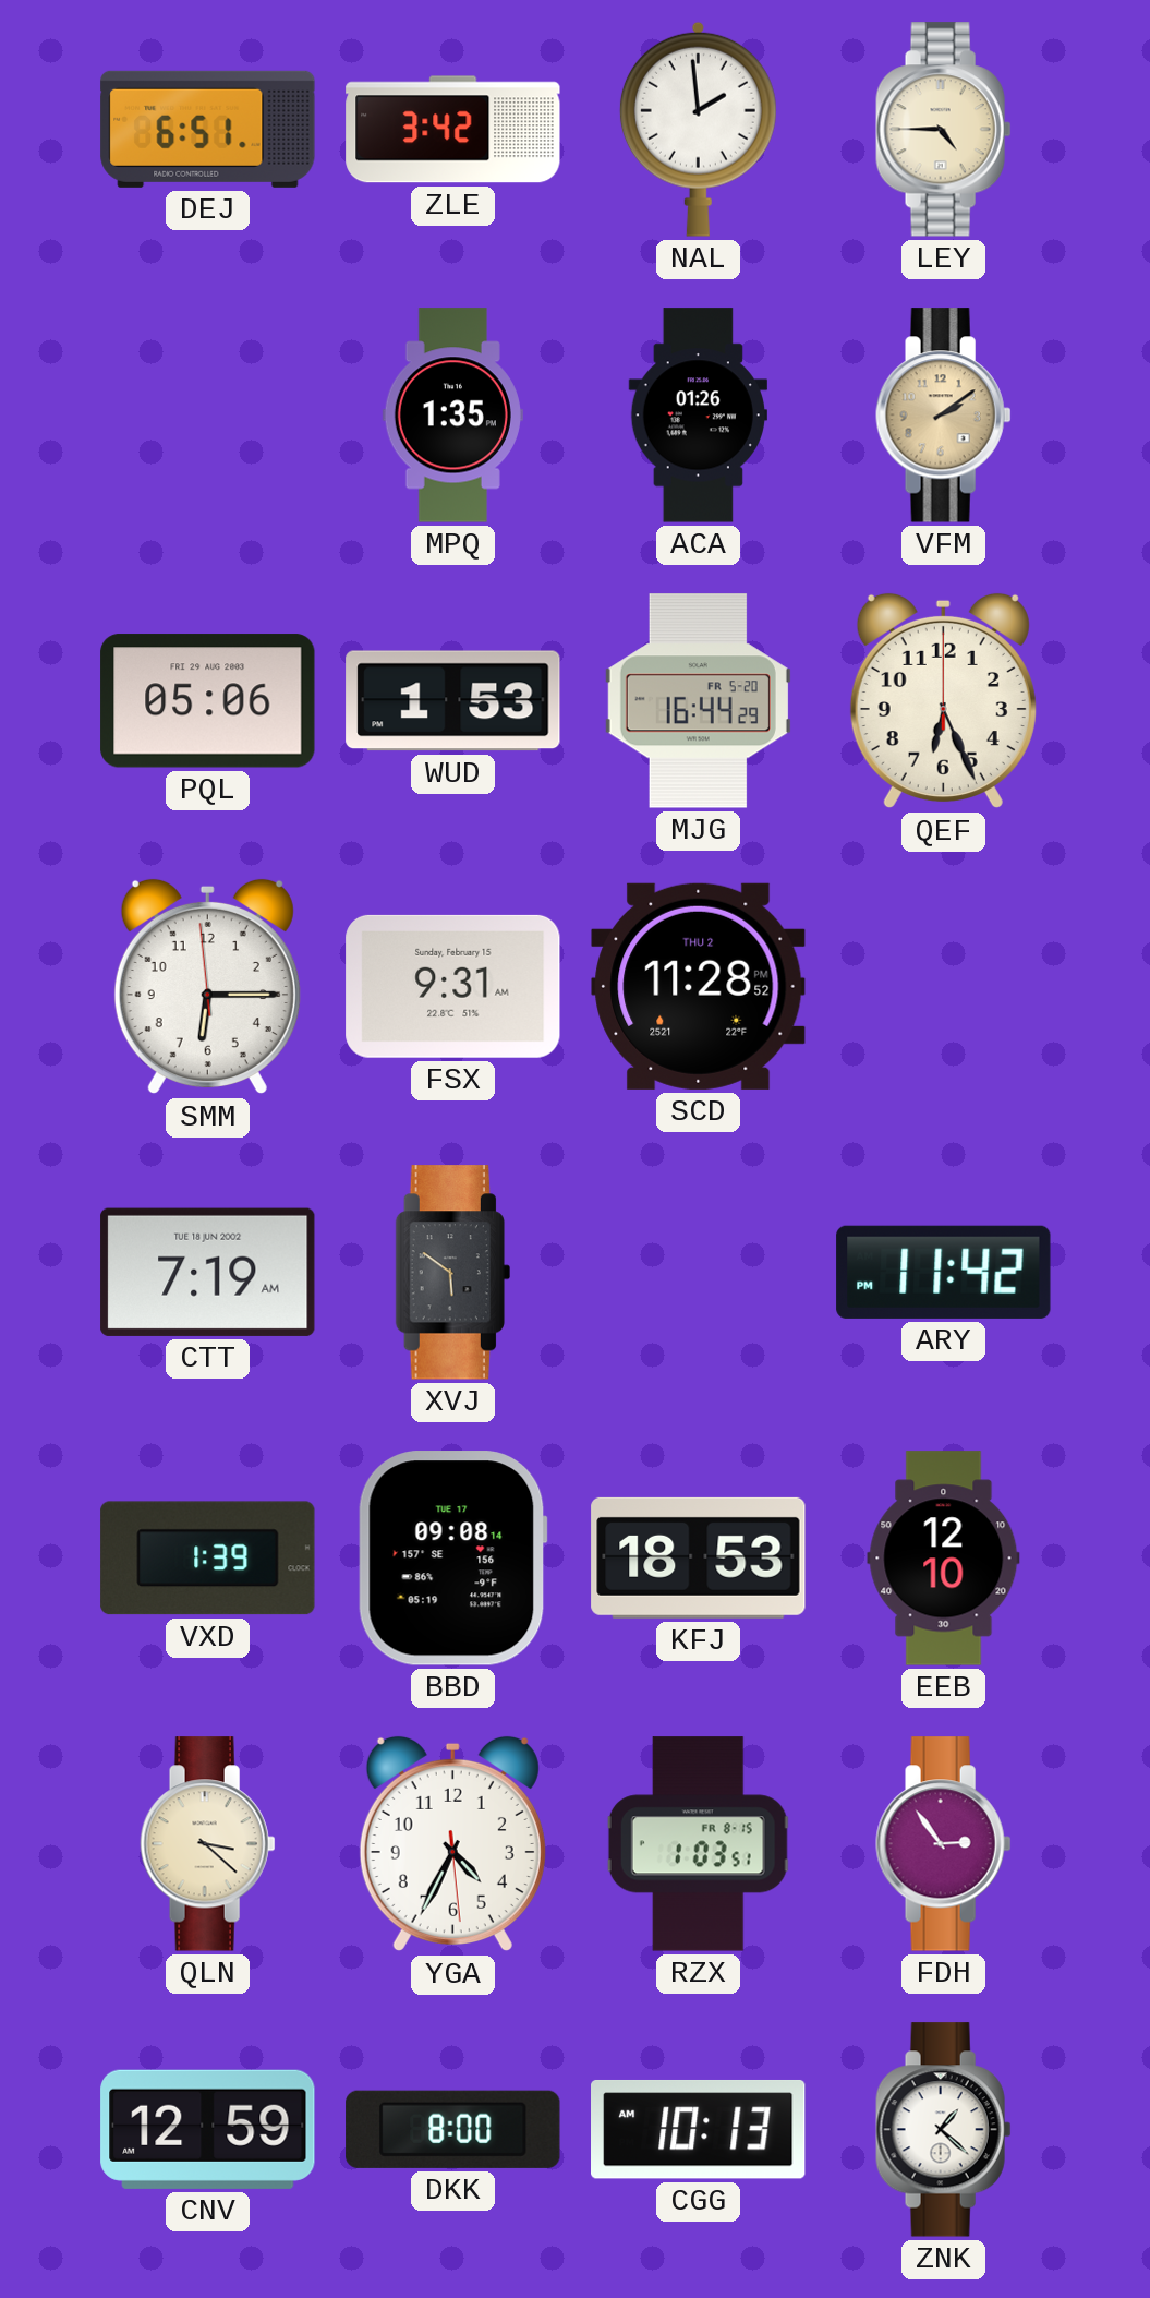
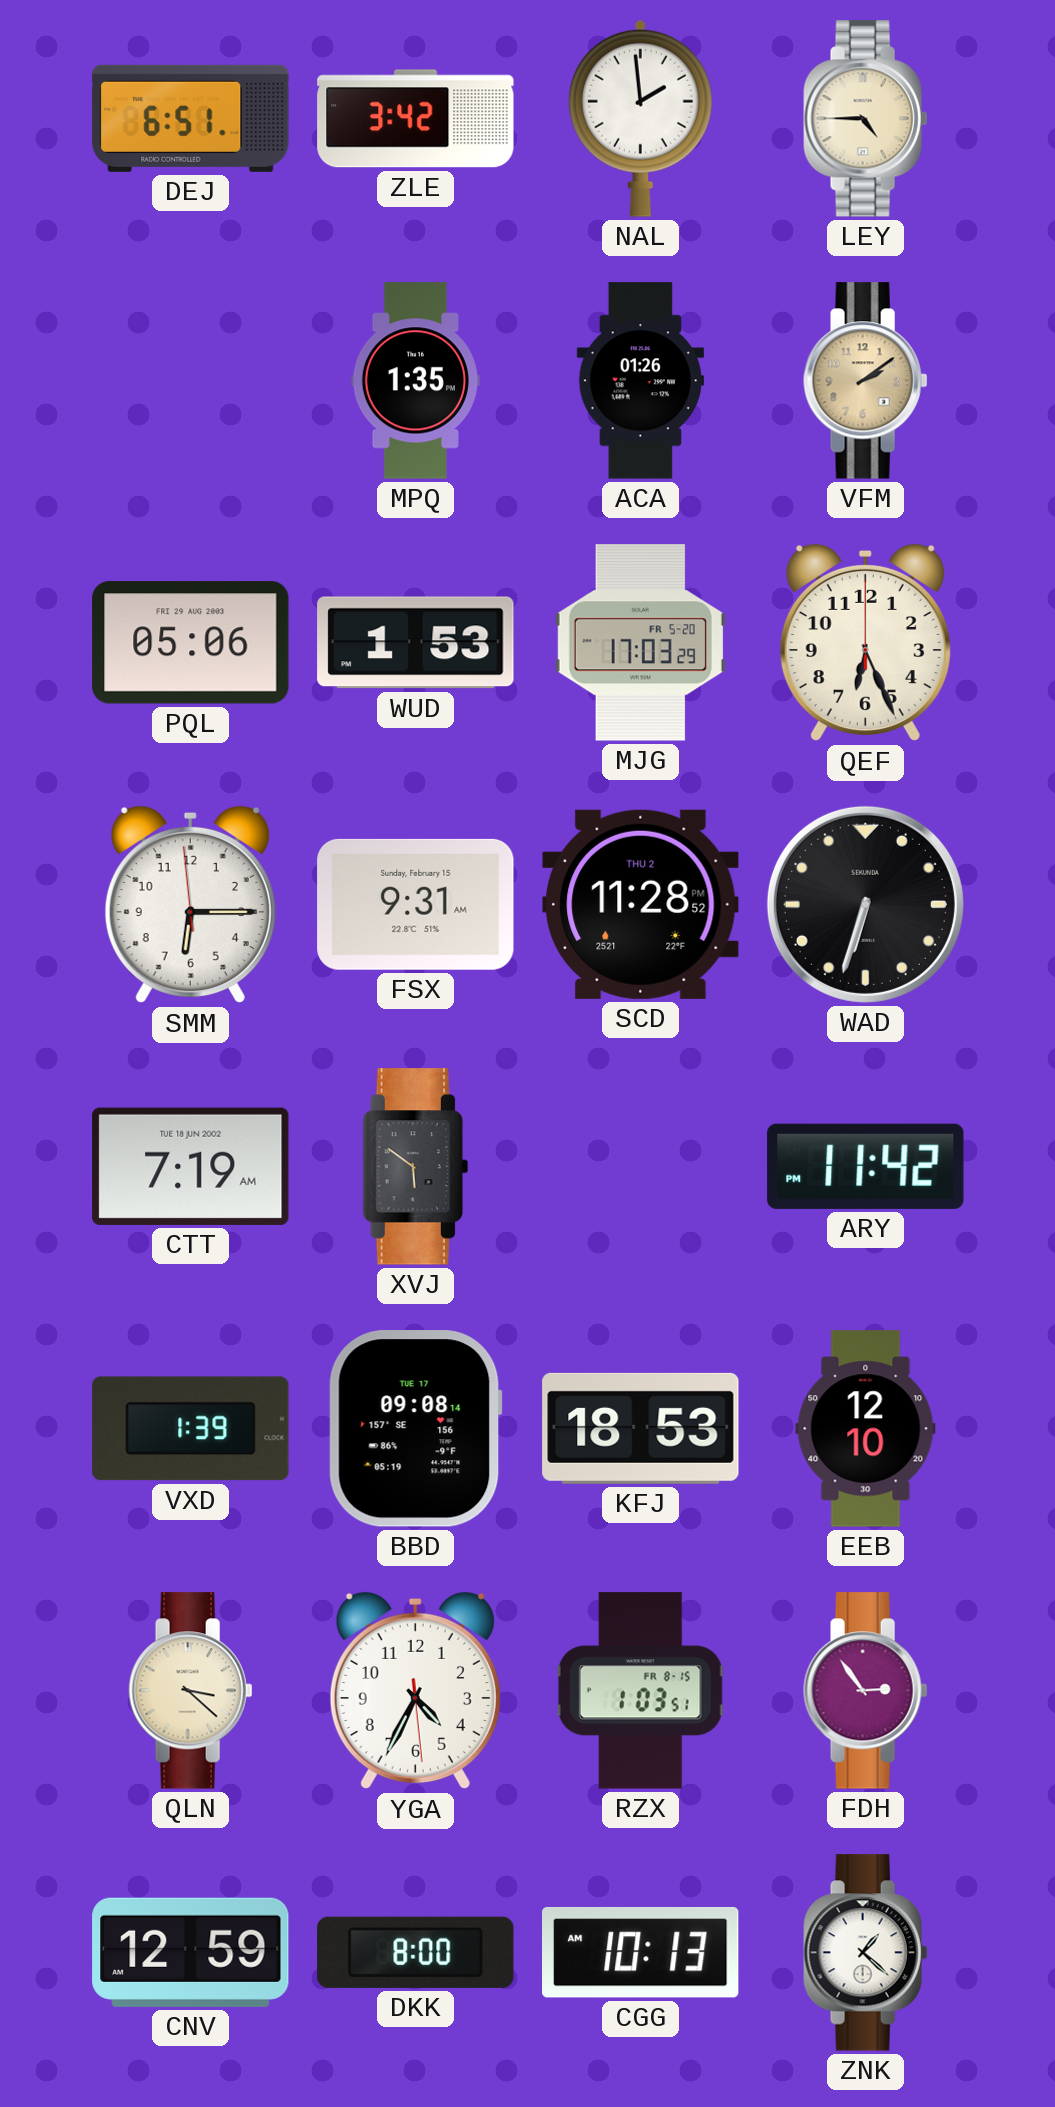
MJG: 16:44 -> 17:03
WAD: none -> 6:33
